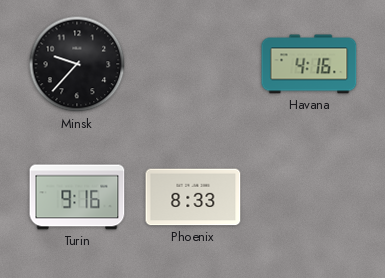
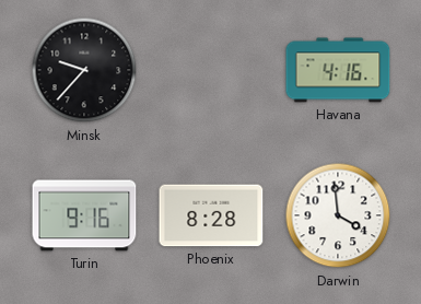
Phoenix: 8:33 -> 8:28
Darwin: none -> 3:59
